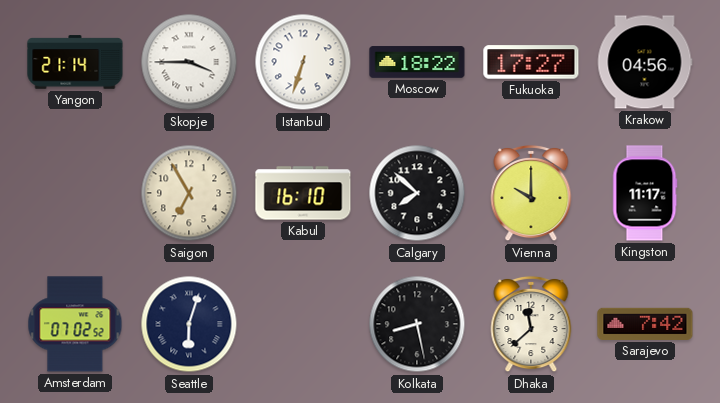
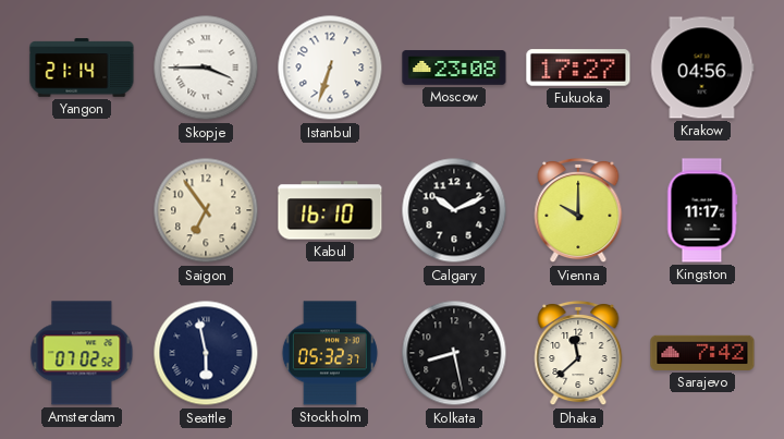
Moscow: 18:22 -> 23:08
Saigon: 6:55 -> 6:54
Calgary: 7:52 -> 10:11
Seattle: 6:03 -> 5:58
Stockholm: none -> 05:32
